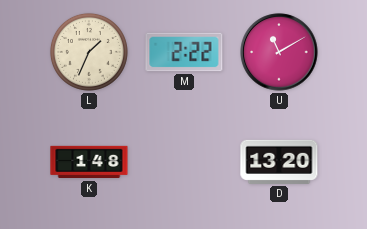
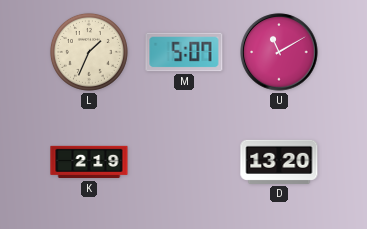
M: 2:22 -> 5:07
K: 1:48 -> 2:19
